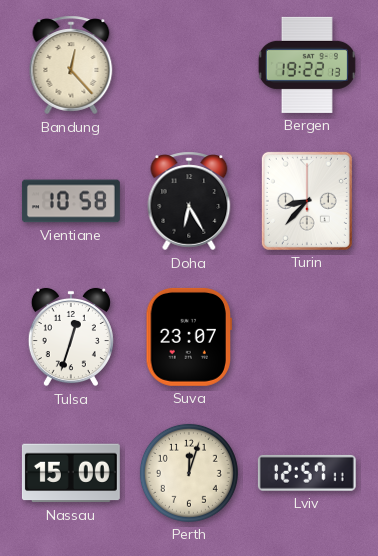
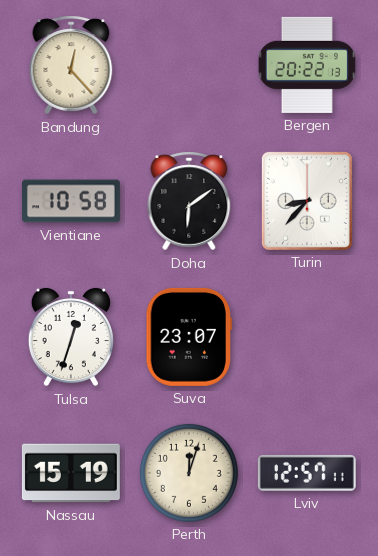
Bergen: 19:22 -> 20:22
Doha: 6:25 -> 6:09
Nassau: 15:00 -> 15:19
